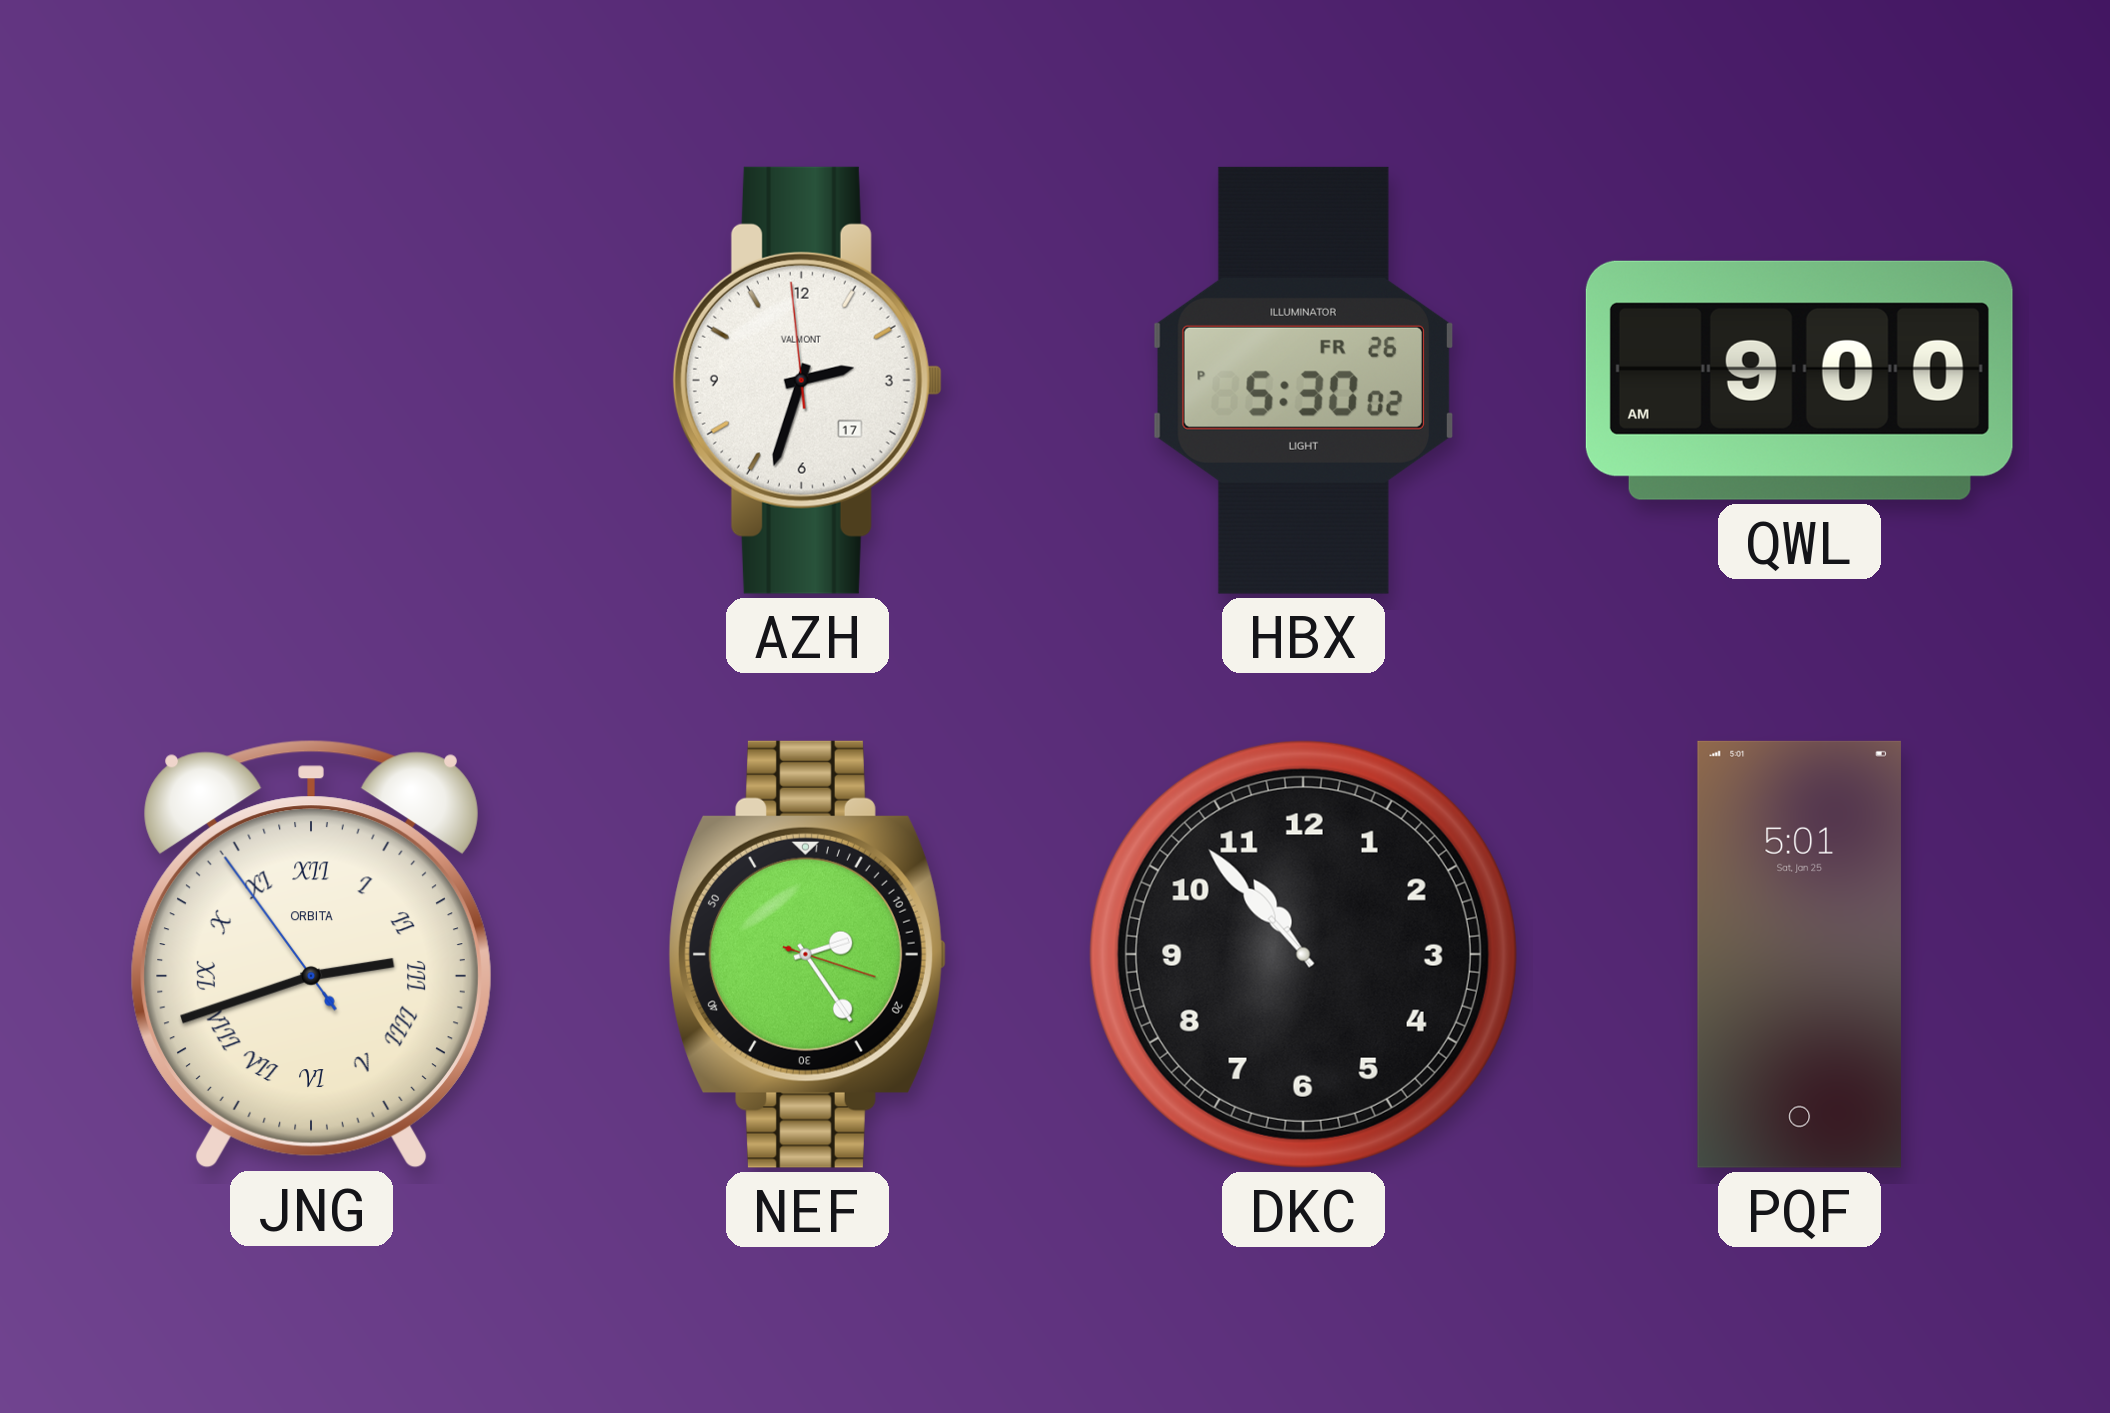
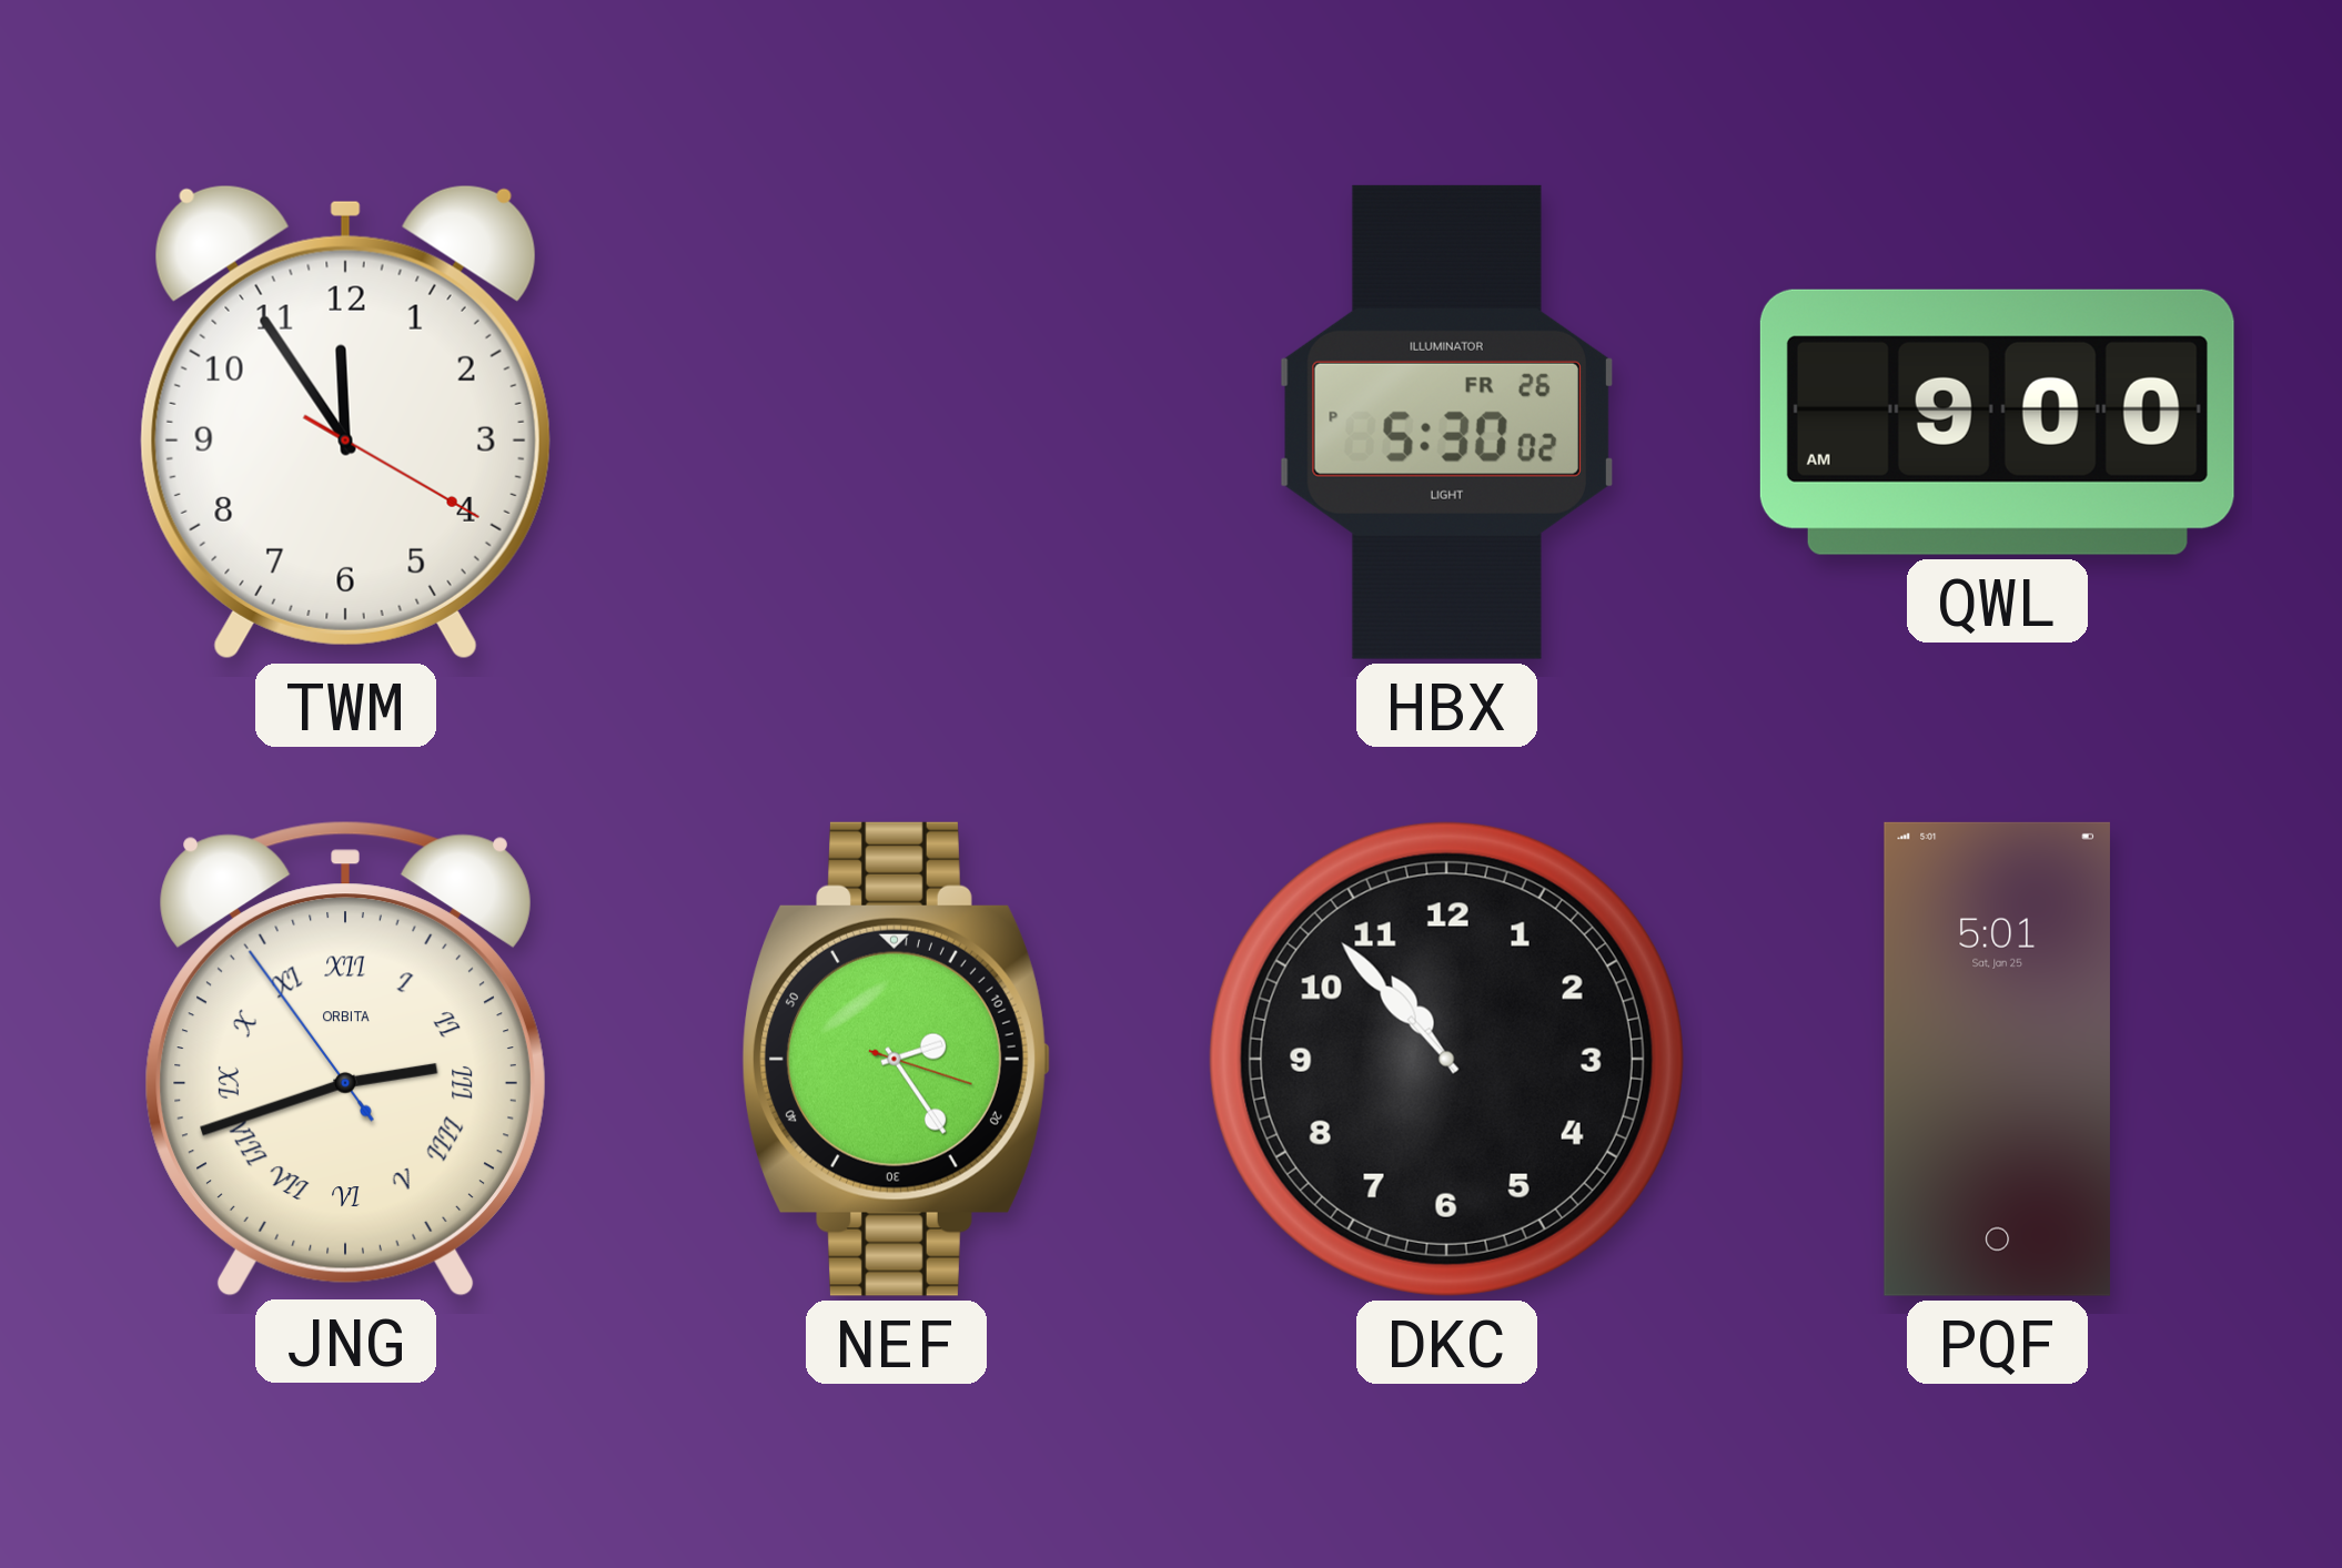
TWM: none -> 11:54
AZH: 2:32 -> none
